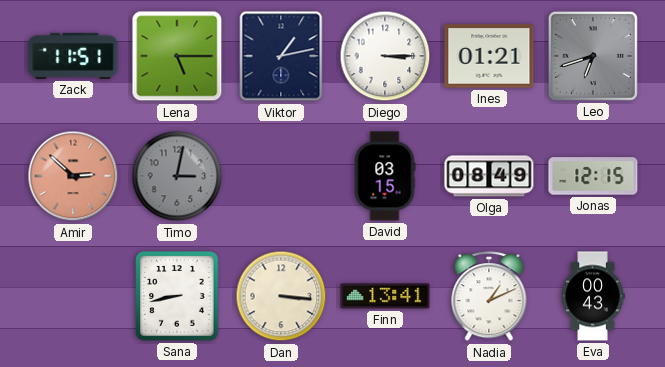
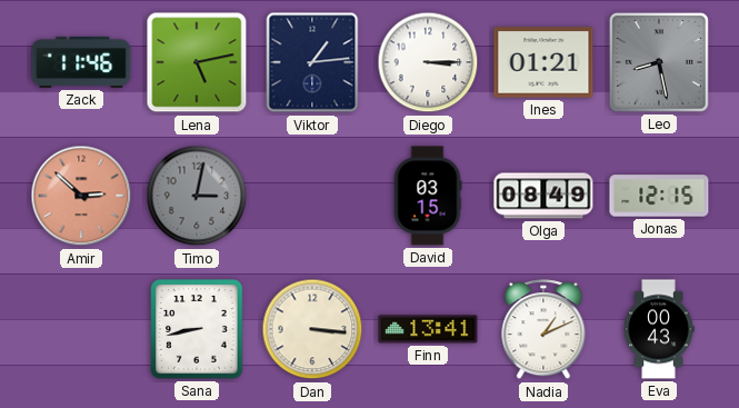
Zack: 11:51 -> 11:46
Lena: 5:15 -> 5:13
Viktor: 1:13 -> 1:14
Leo: 6:42 -> 8:28
